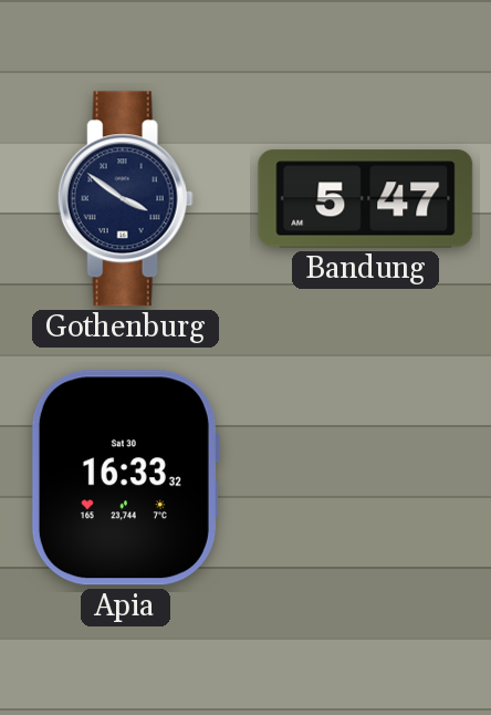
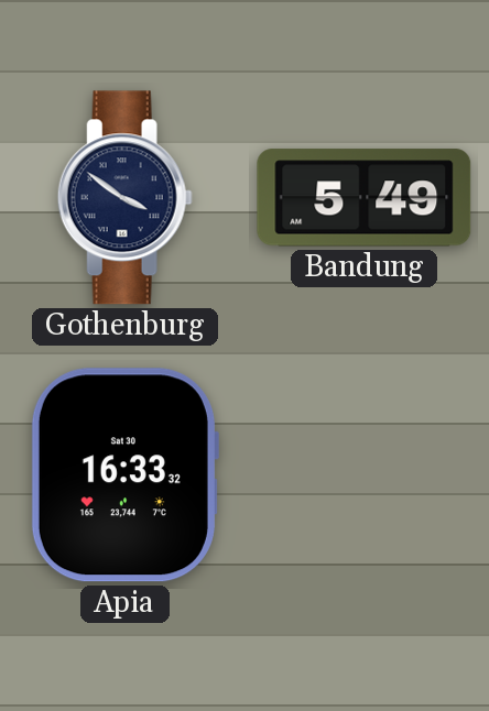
Bandung: 5:47 -> 5:49
